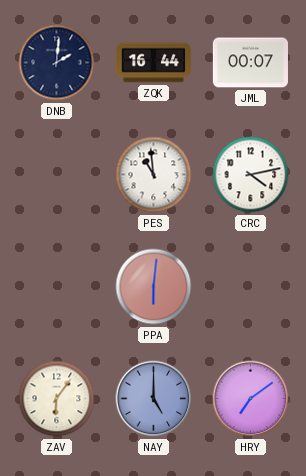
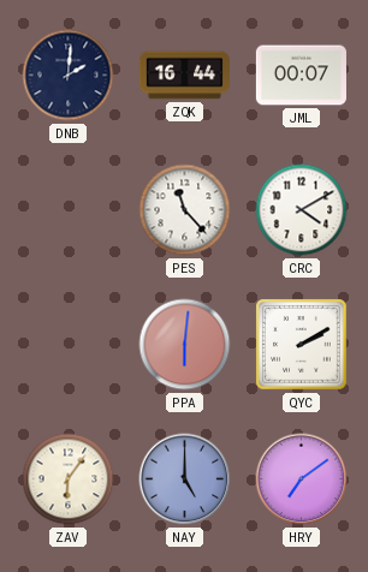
PES: 10:59 -> 11:23
CRC: 4:13 -> 4:10
QYC: none -> 2:10
